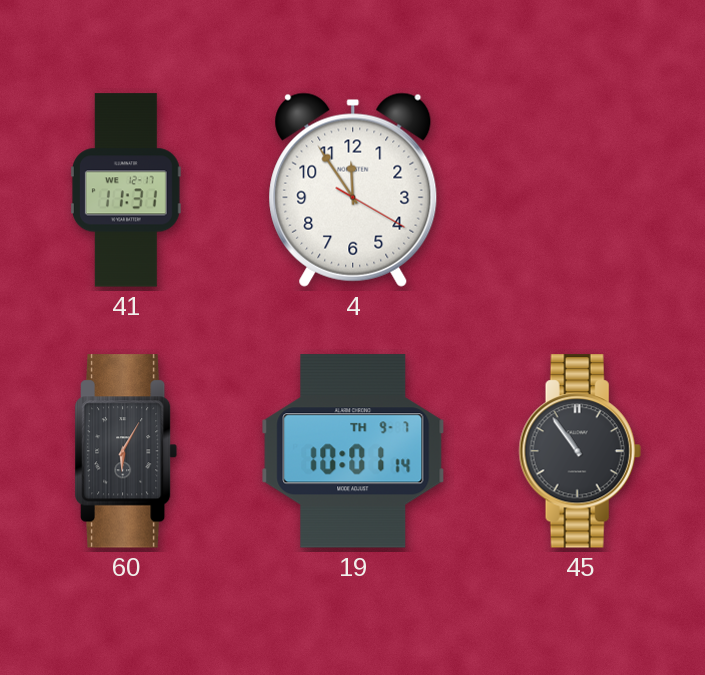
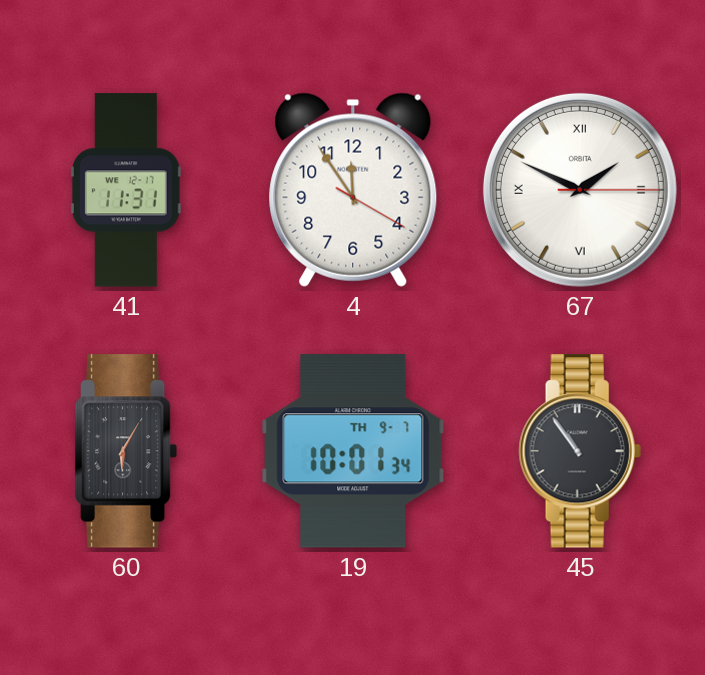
67: none -> 1:49
19: 10:01:14 -> 10:01:34
